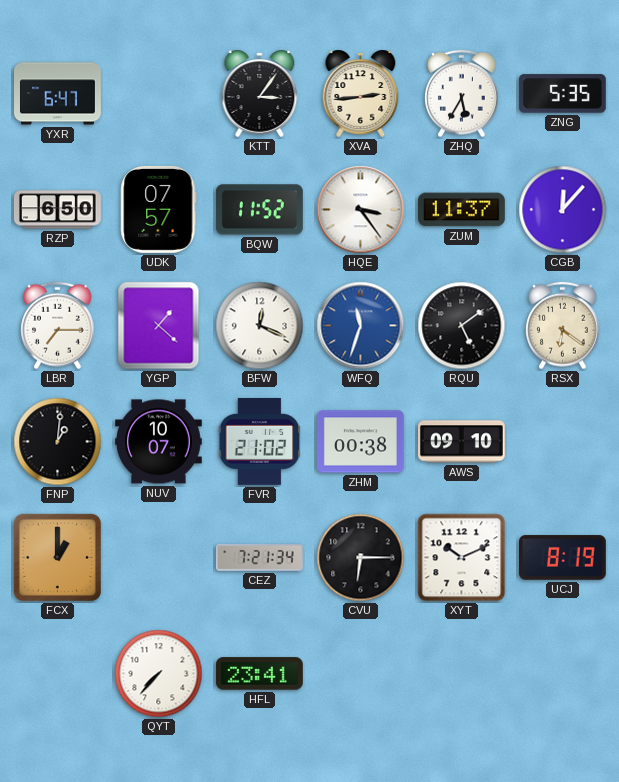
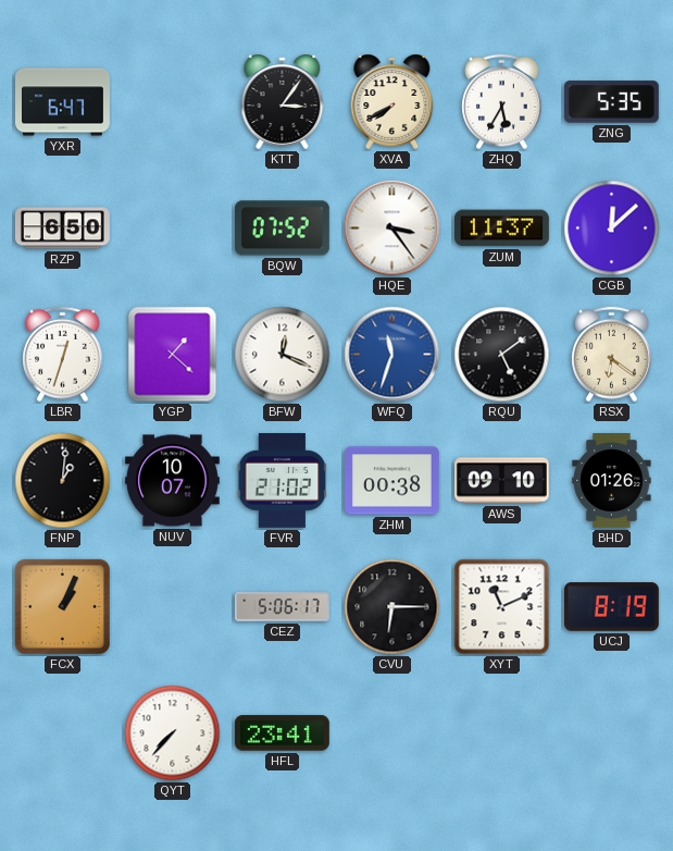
XVA: 2:44 -> 7:40
UDK: 07:57 -> none
BQW: 11:52 -> 07:52
CGB: 12:07 -> 12:08
LBR: 7:15 -> 12:33
BHD: none -> 01:26
FCX: 1:00 -> 1:04
CEZ: 7:21 -> 5:06
XYT: 10:11 -> 11:11
